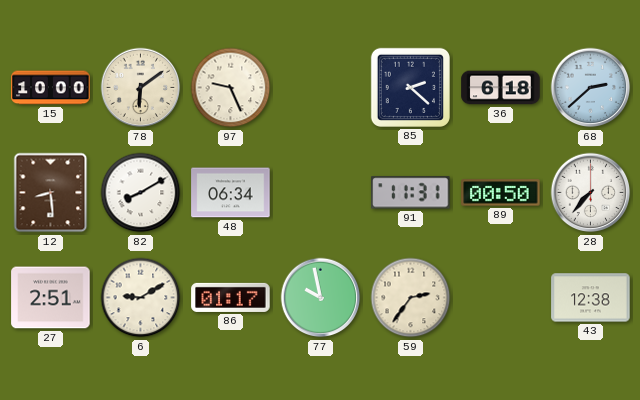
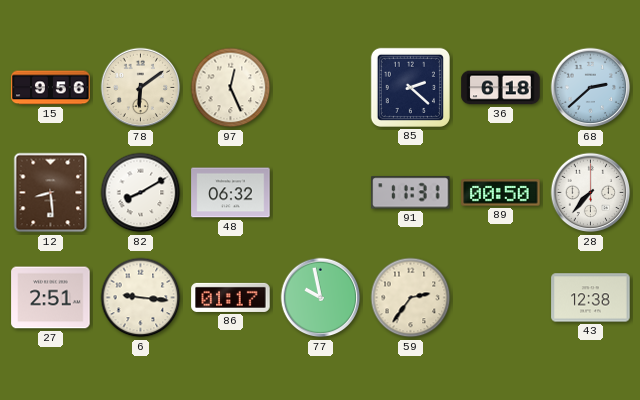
15: 10:00 -> 9:56
97: 9:26 -> 12:26
48: 06:34 -> 06:32
6: 9:10 -> 9:16
